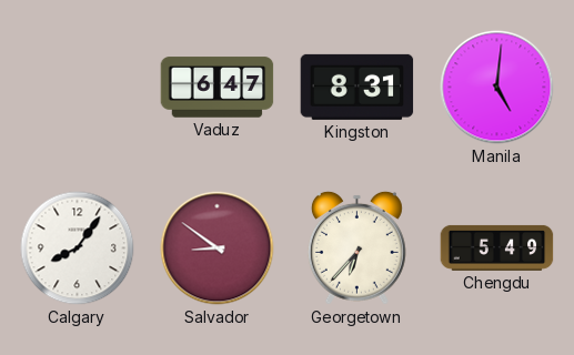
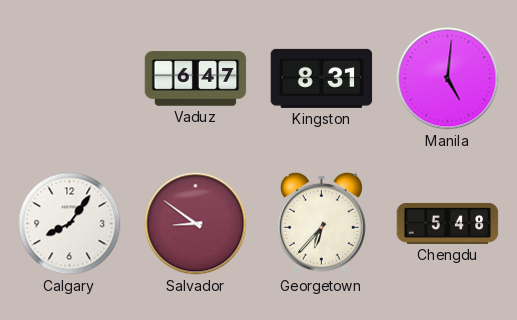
Chengdu: 5:49 -> 5:48
